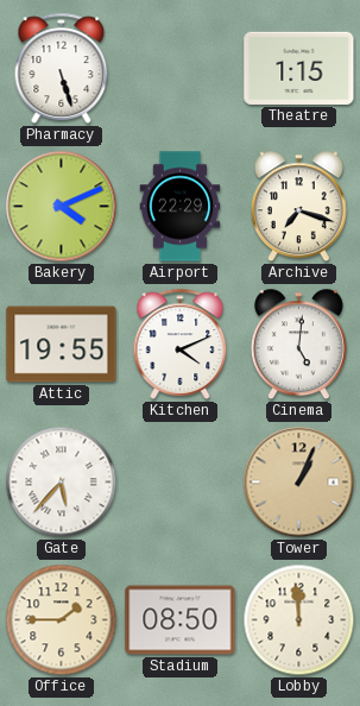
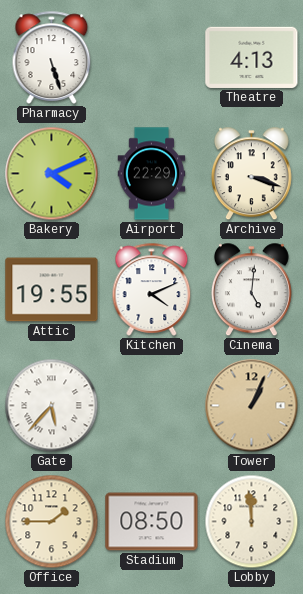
Theatre: 1:15 -> 4:13
Archive: 7:18 -> 3:18
